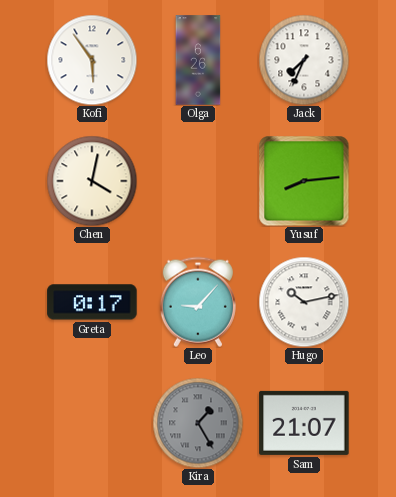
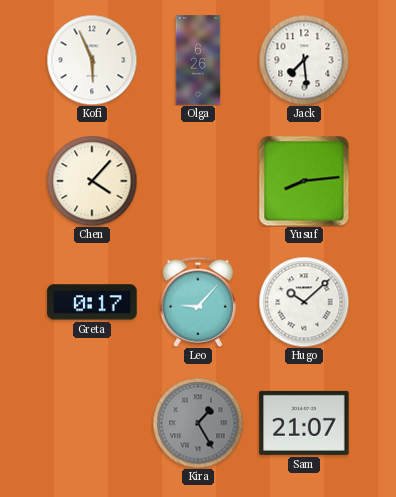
Kofi: 5:54 -> 5:56
Jack: 7:34 -> 7:29
Chen: 4:02 -> 4:07
Hugo: 10:13 -> 10:08
